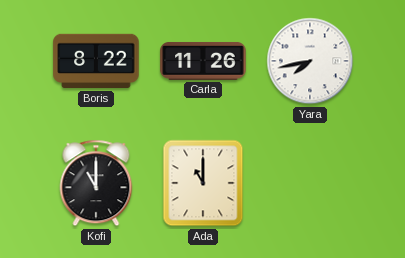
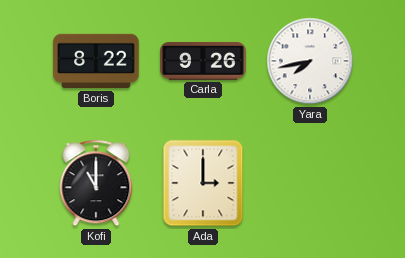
Carla: 11:26 -> 9:26
Ada: 11:00 -> 3:00
